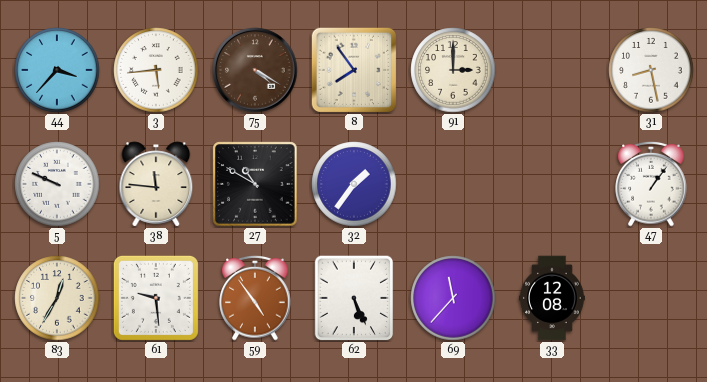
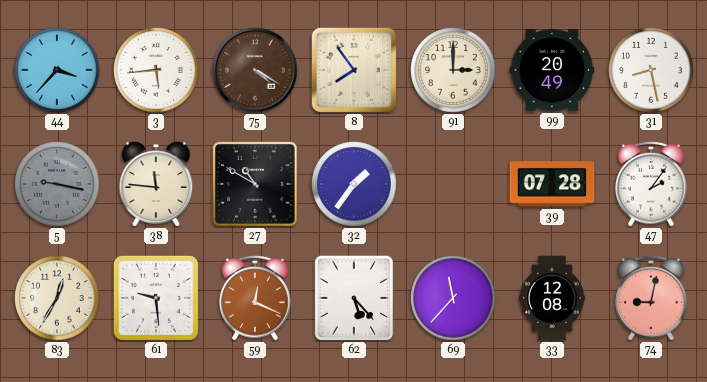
99: none -> 20:49
5: 9:49 -> 9:17
5 dial: white -> grey
39: none -> 07:28
47: 1:06 -> 2:06
59: 4:54 -> 12:19
62: 5:26 -> 5:23
74: none -> 9:02
